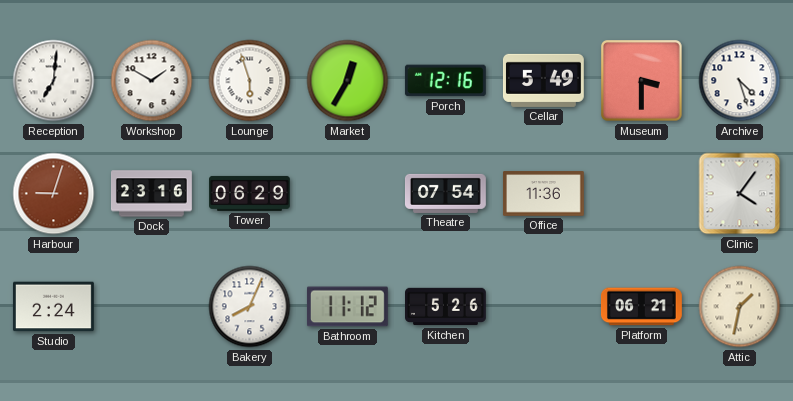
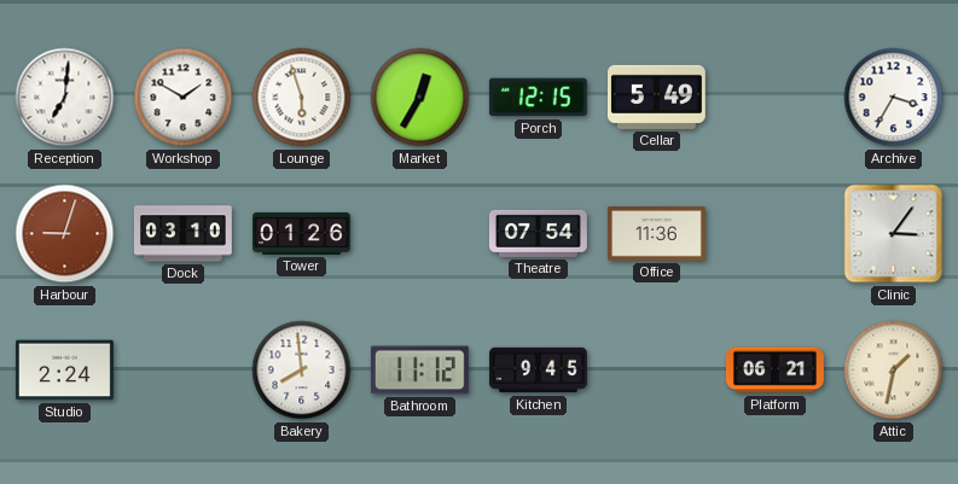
Porch: 12:16 -> 12:15
Museum: 3:30 -> none
Archive: 4:27 -> 3:35
Dock: 23:16 -> 03:10
Tower: 06:29 -> 01:26
Clinic: 4:06 -> 3:06
Bakery: 8:04 -> 7:59
Kitchen: 5:26 -> 9:45
